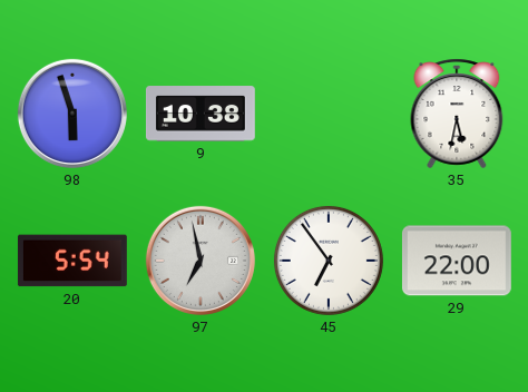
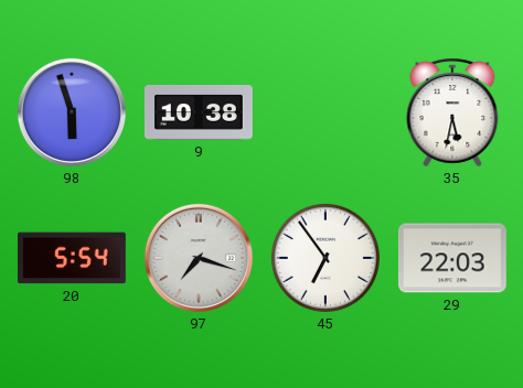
97: 6:58 -> 7:18
29: 22:00 -> 22:03
